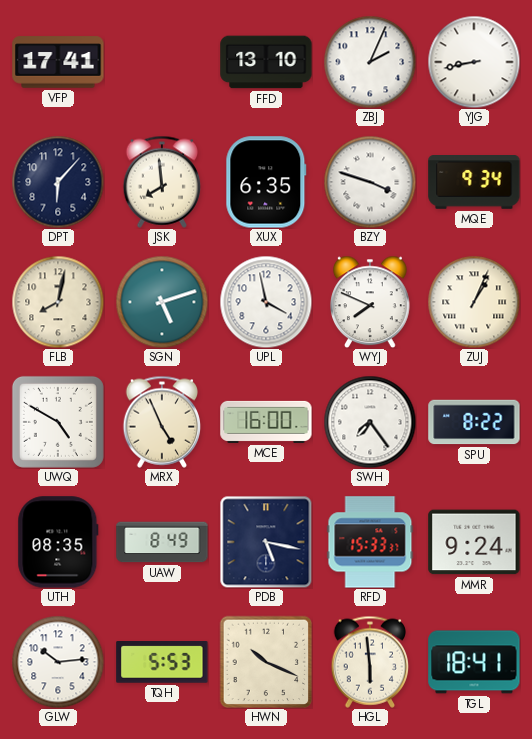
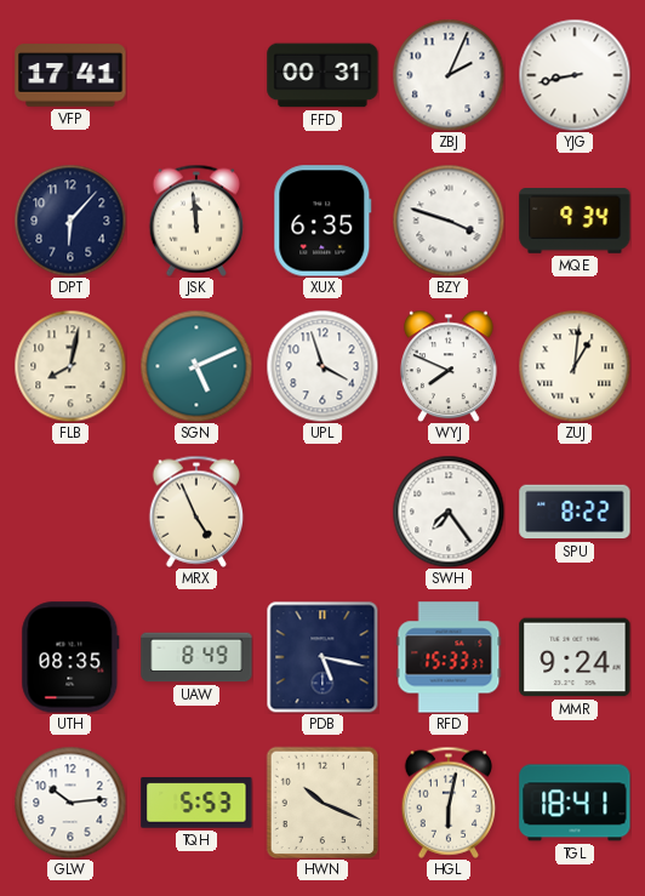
FFD: 13:10 -> 00:31
JSK: 7:59 -> 11:59
SGN: 5:12 -> 5:11
UPL: 3:58 -> 3:57
ZUJ: 1:04 -> 1:01
UWQ: 4:50 -> none
MCE: 16:00 -> none
HGL: 5:59 -> 6:02
